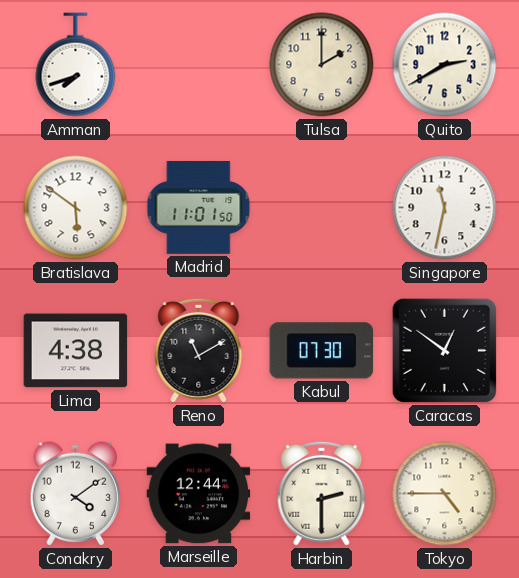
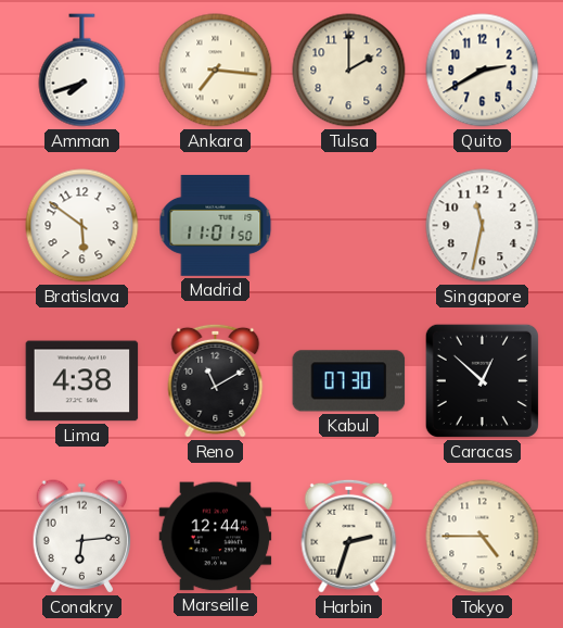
Ankara: none -> 7:16
Caracas: 12:51 -> 12:52
Conakry: 4:09 -> 6:14
Harbin: 2:30 -> 2:33
